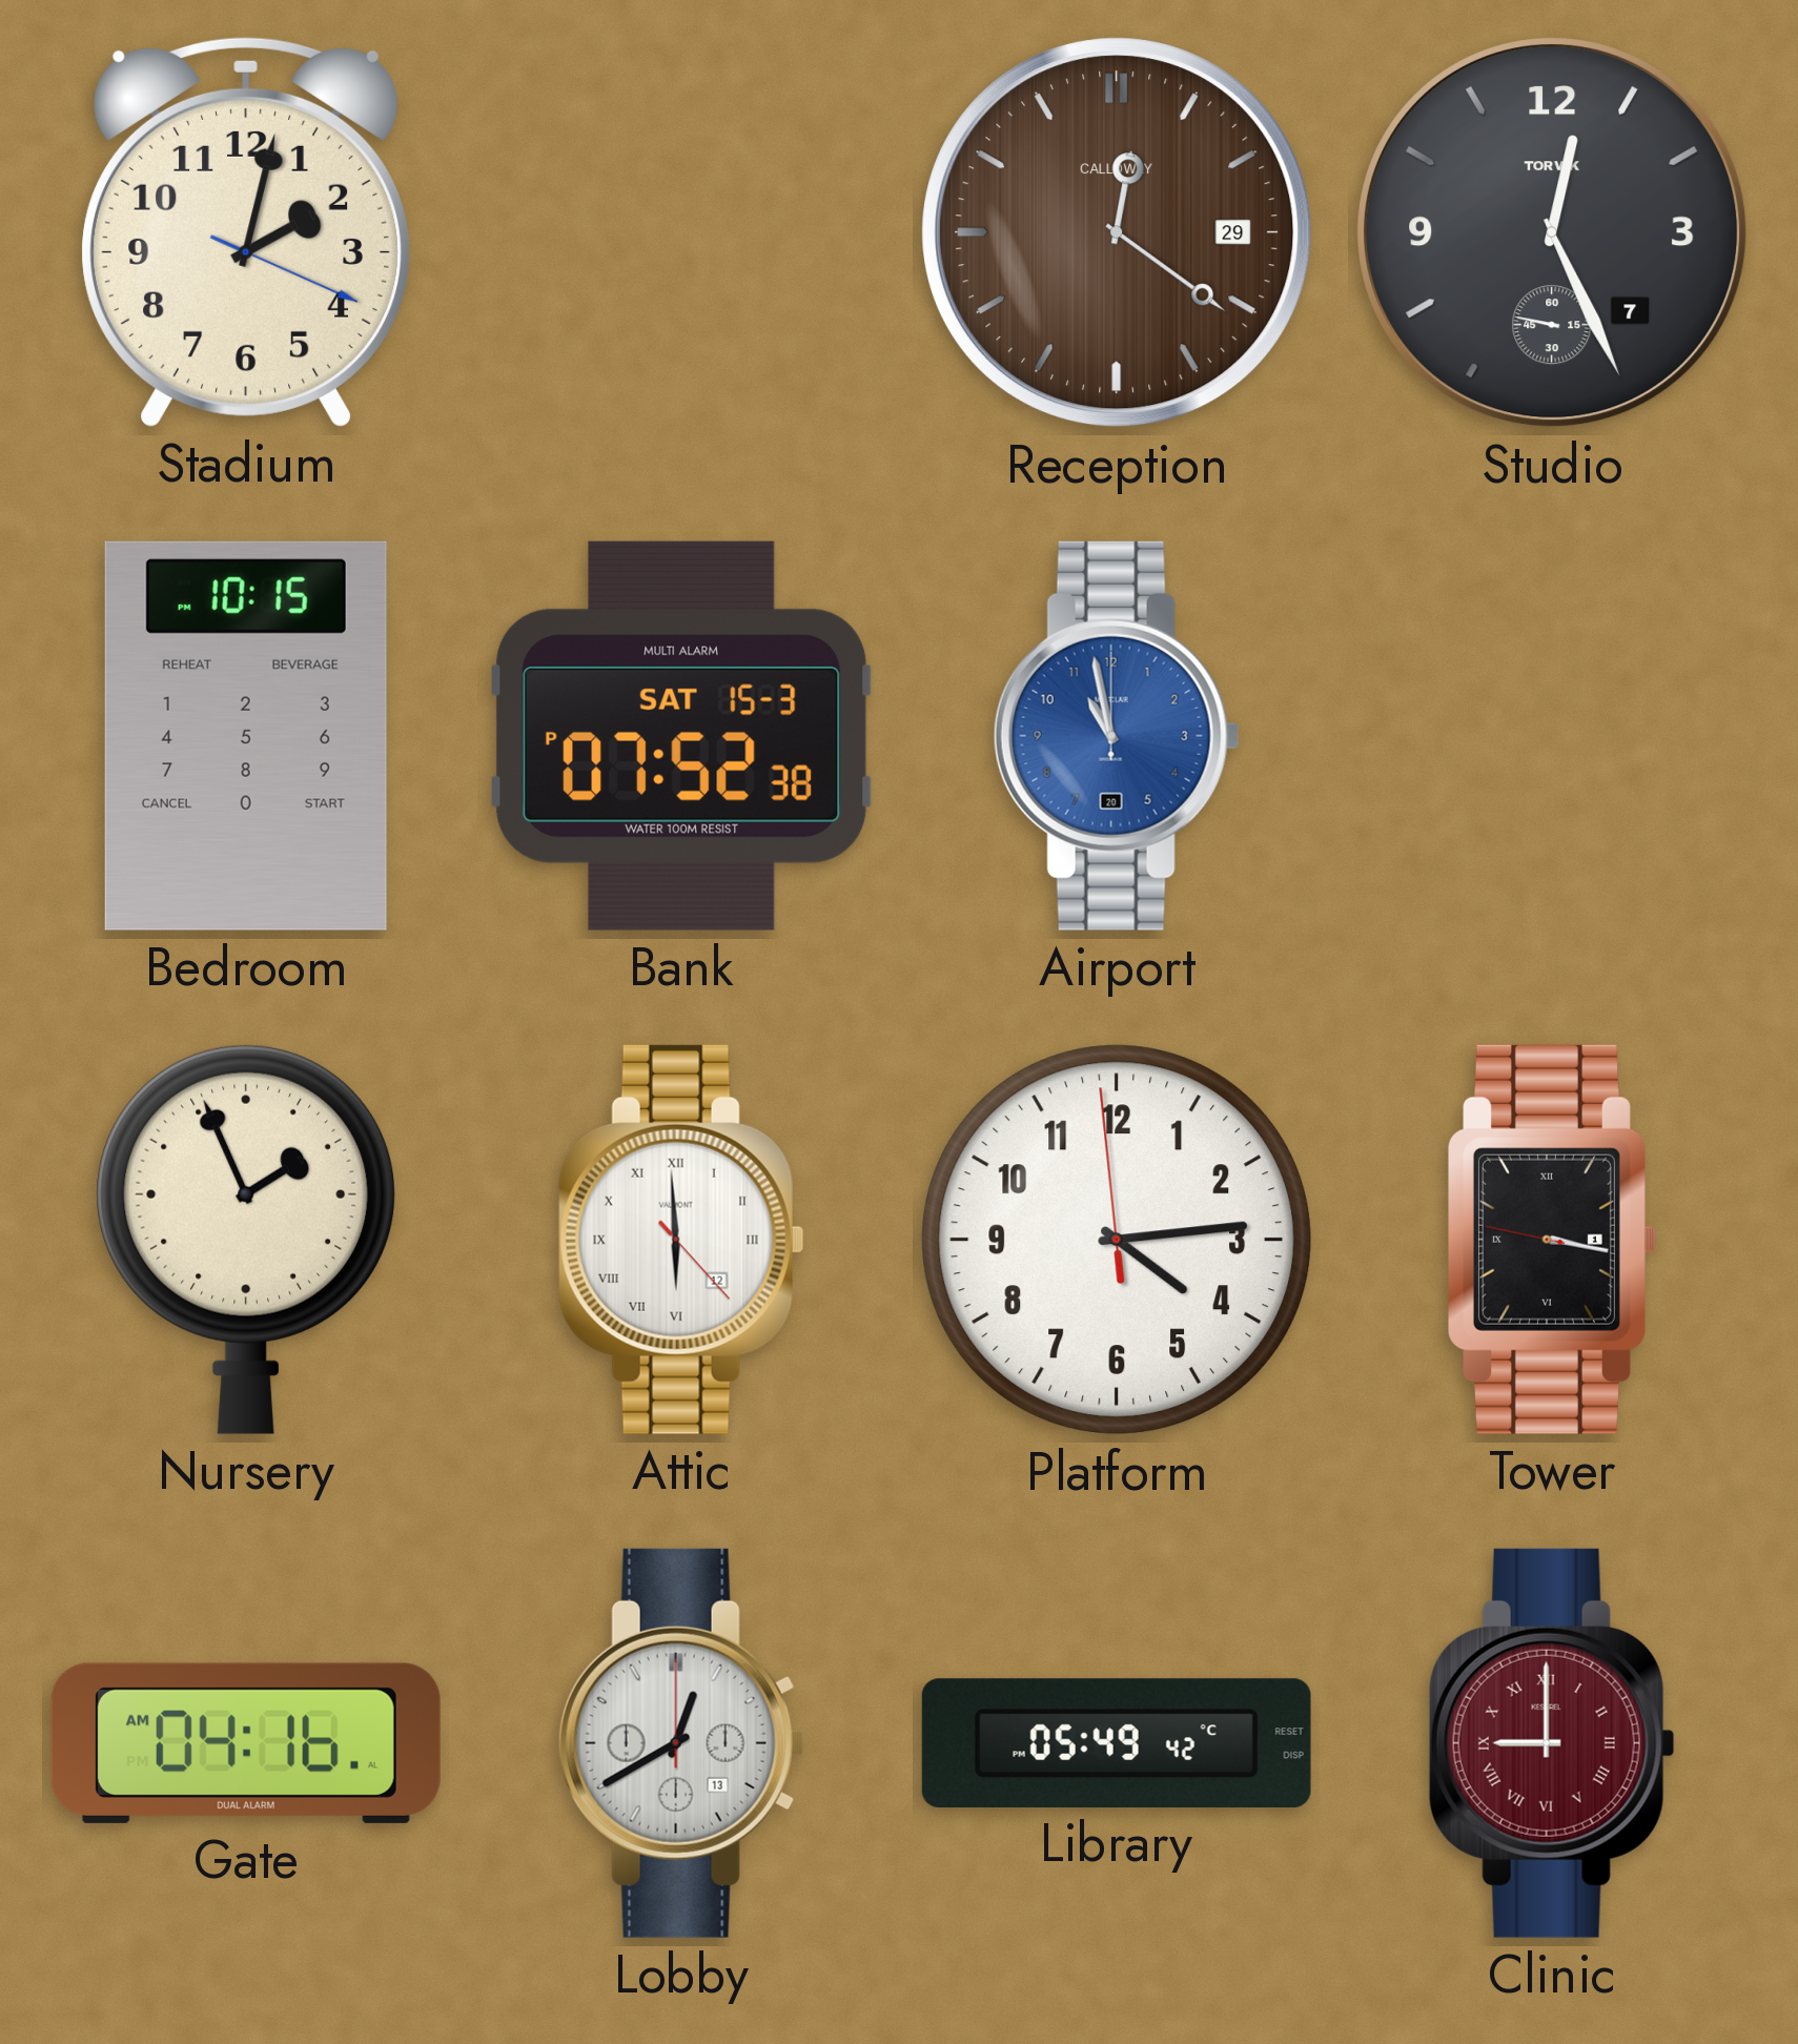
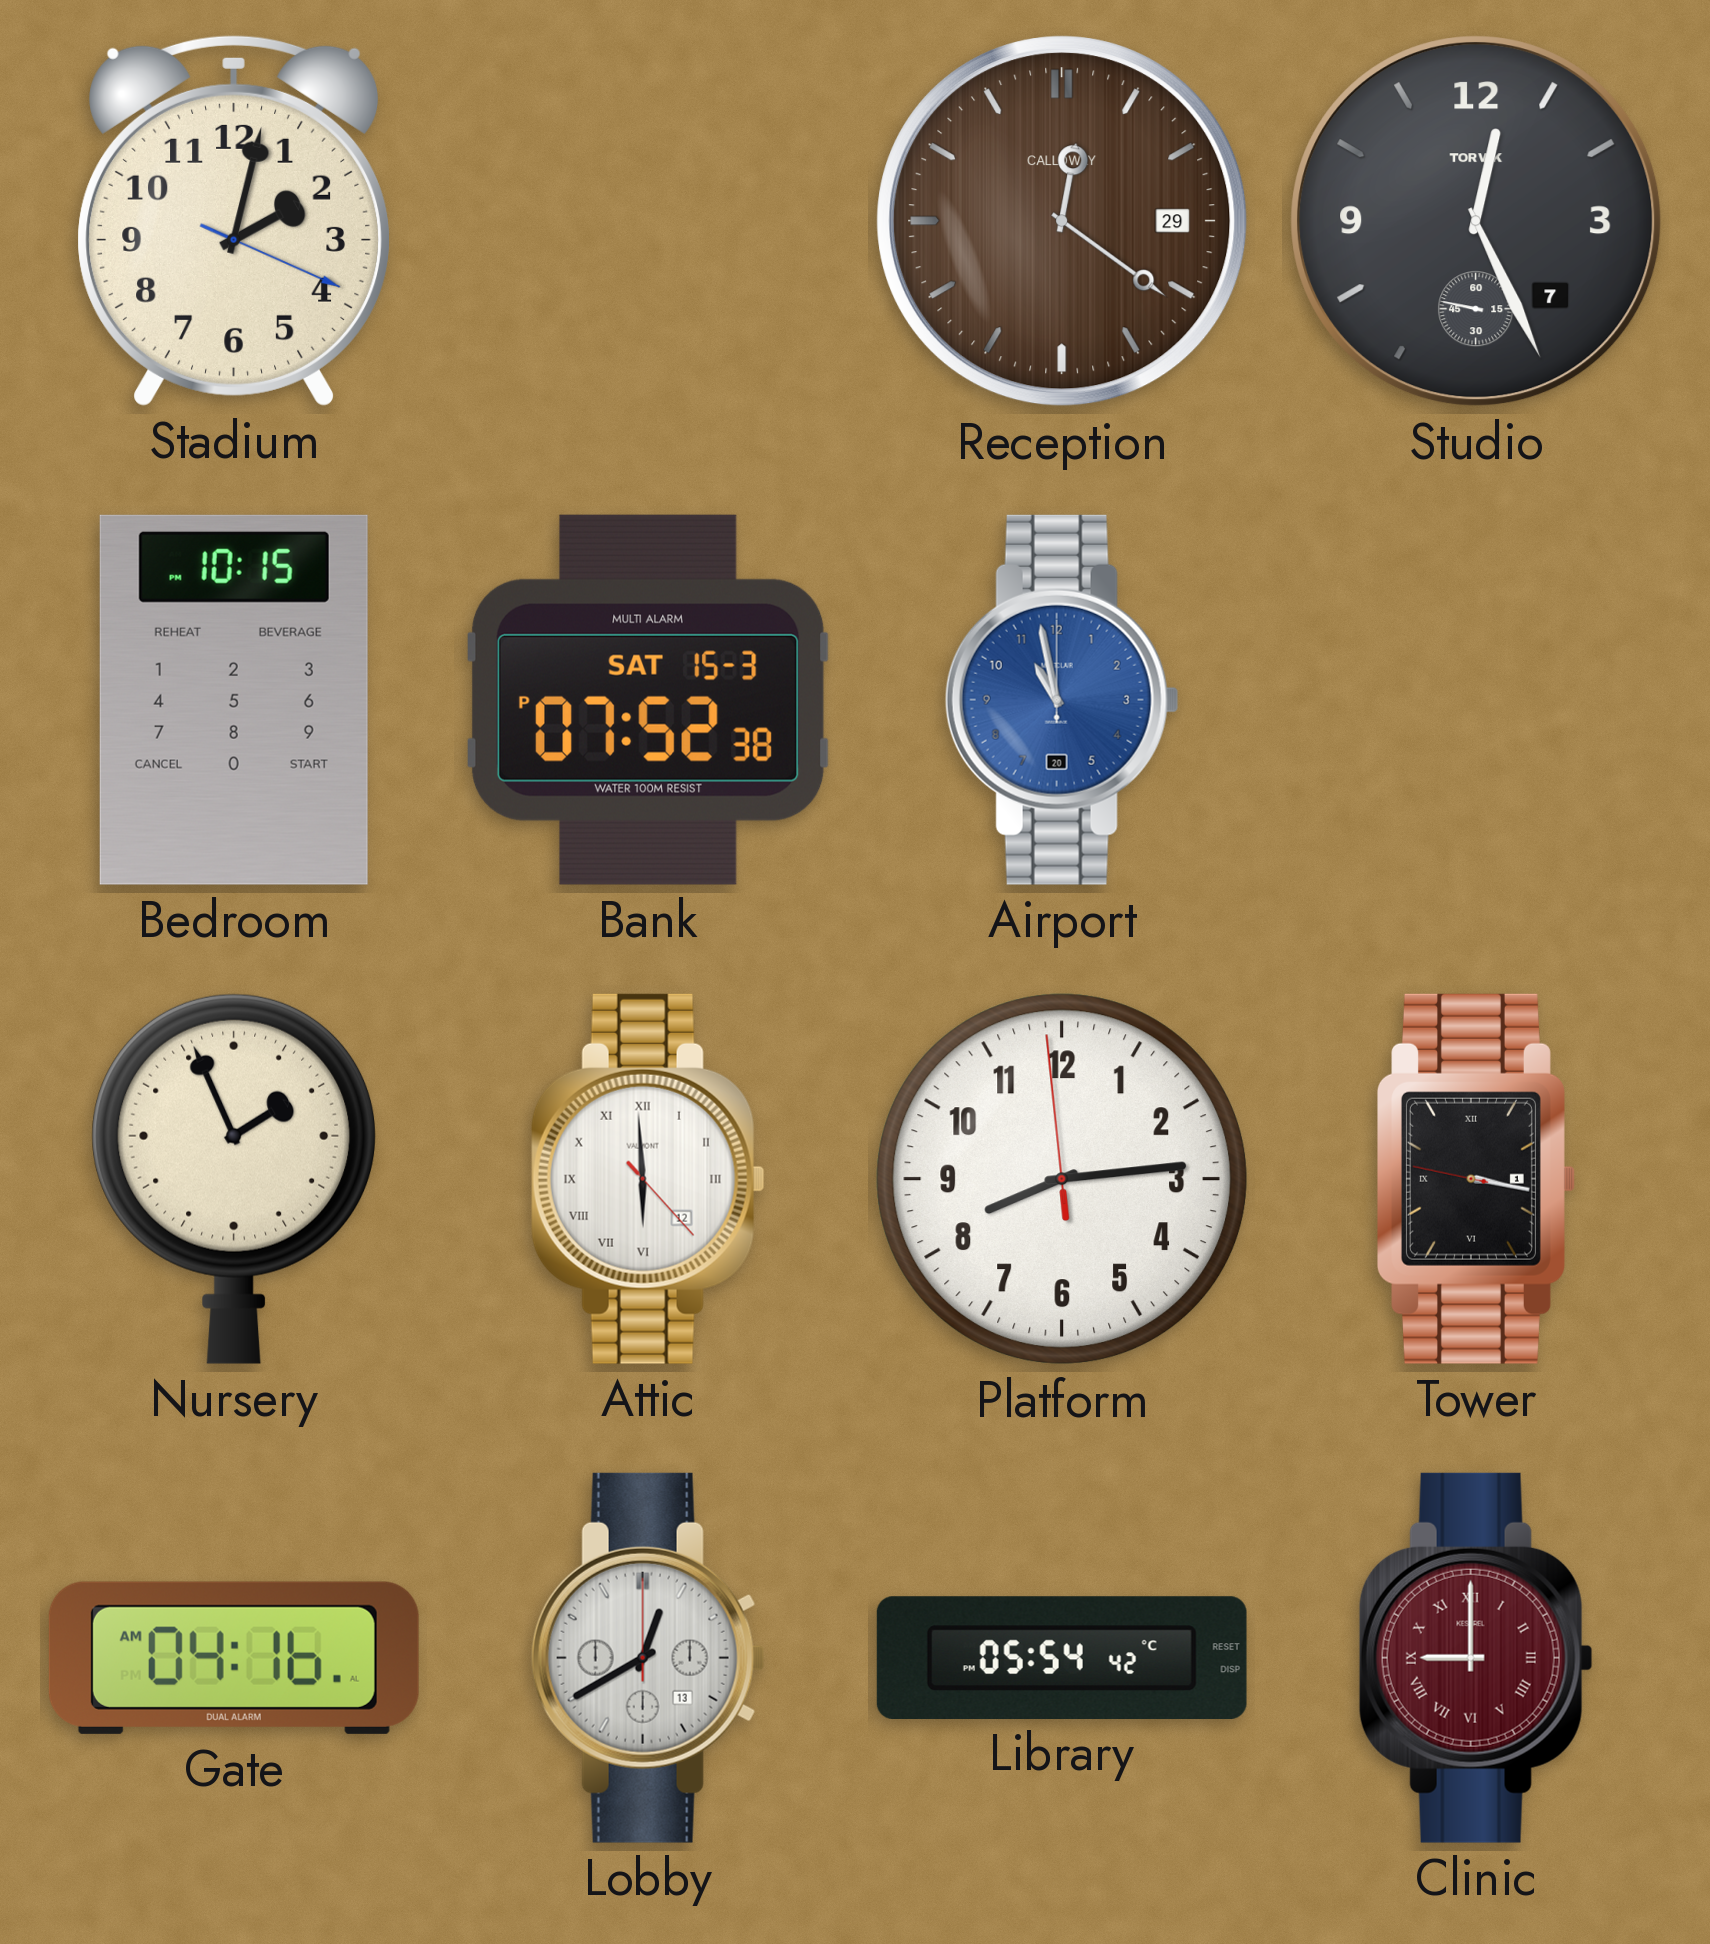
Platform: 4:13 -> 8:13
Library: 05:49 -> 05:54
